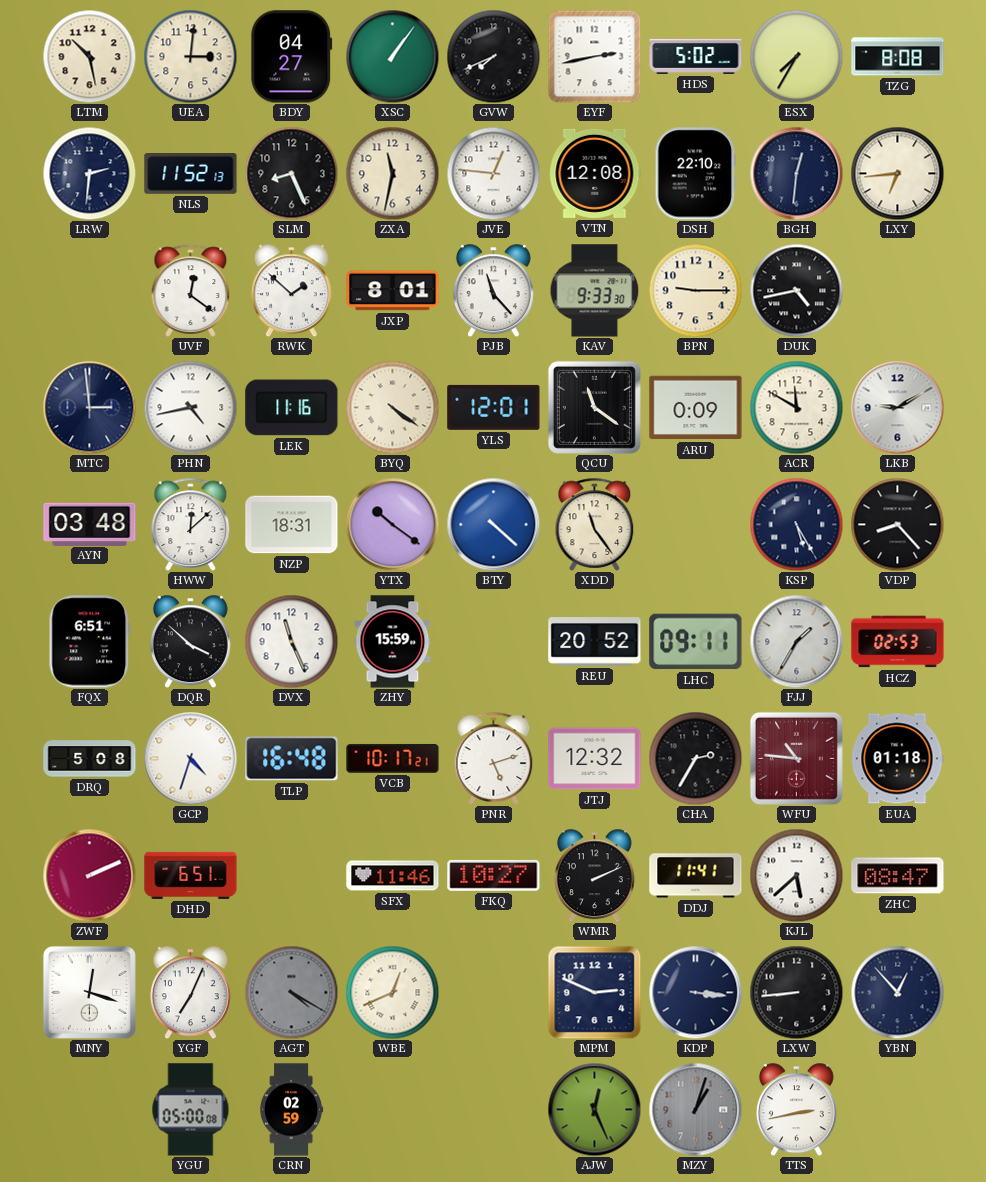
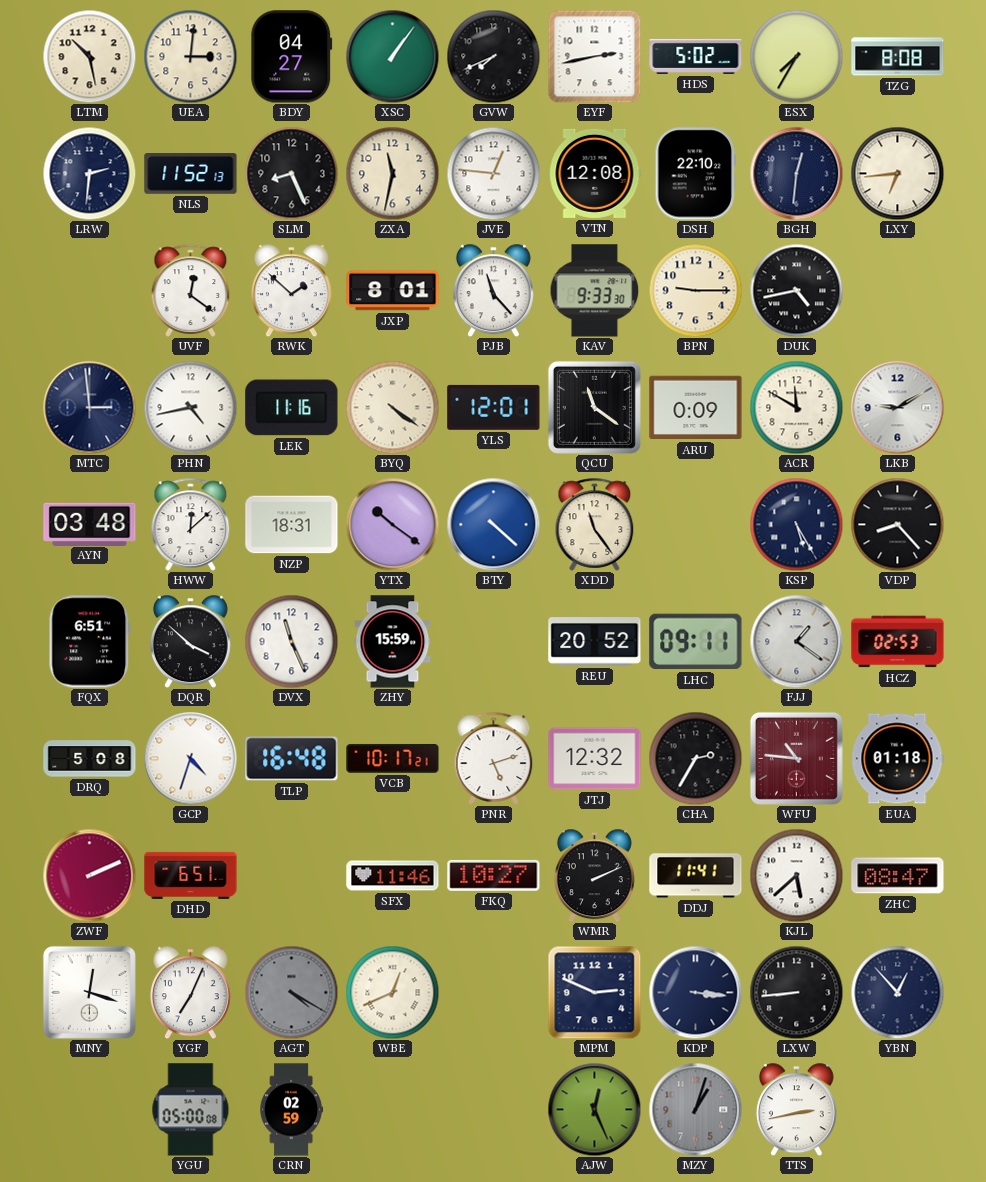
FJJ: 1:35 -> 1:21
